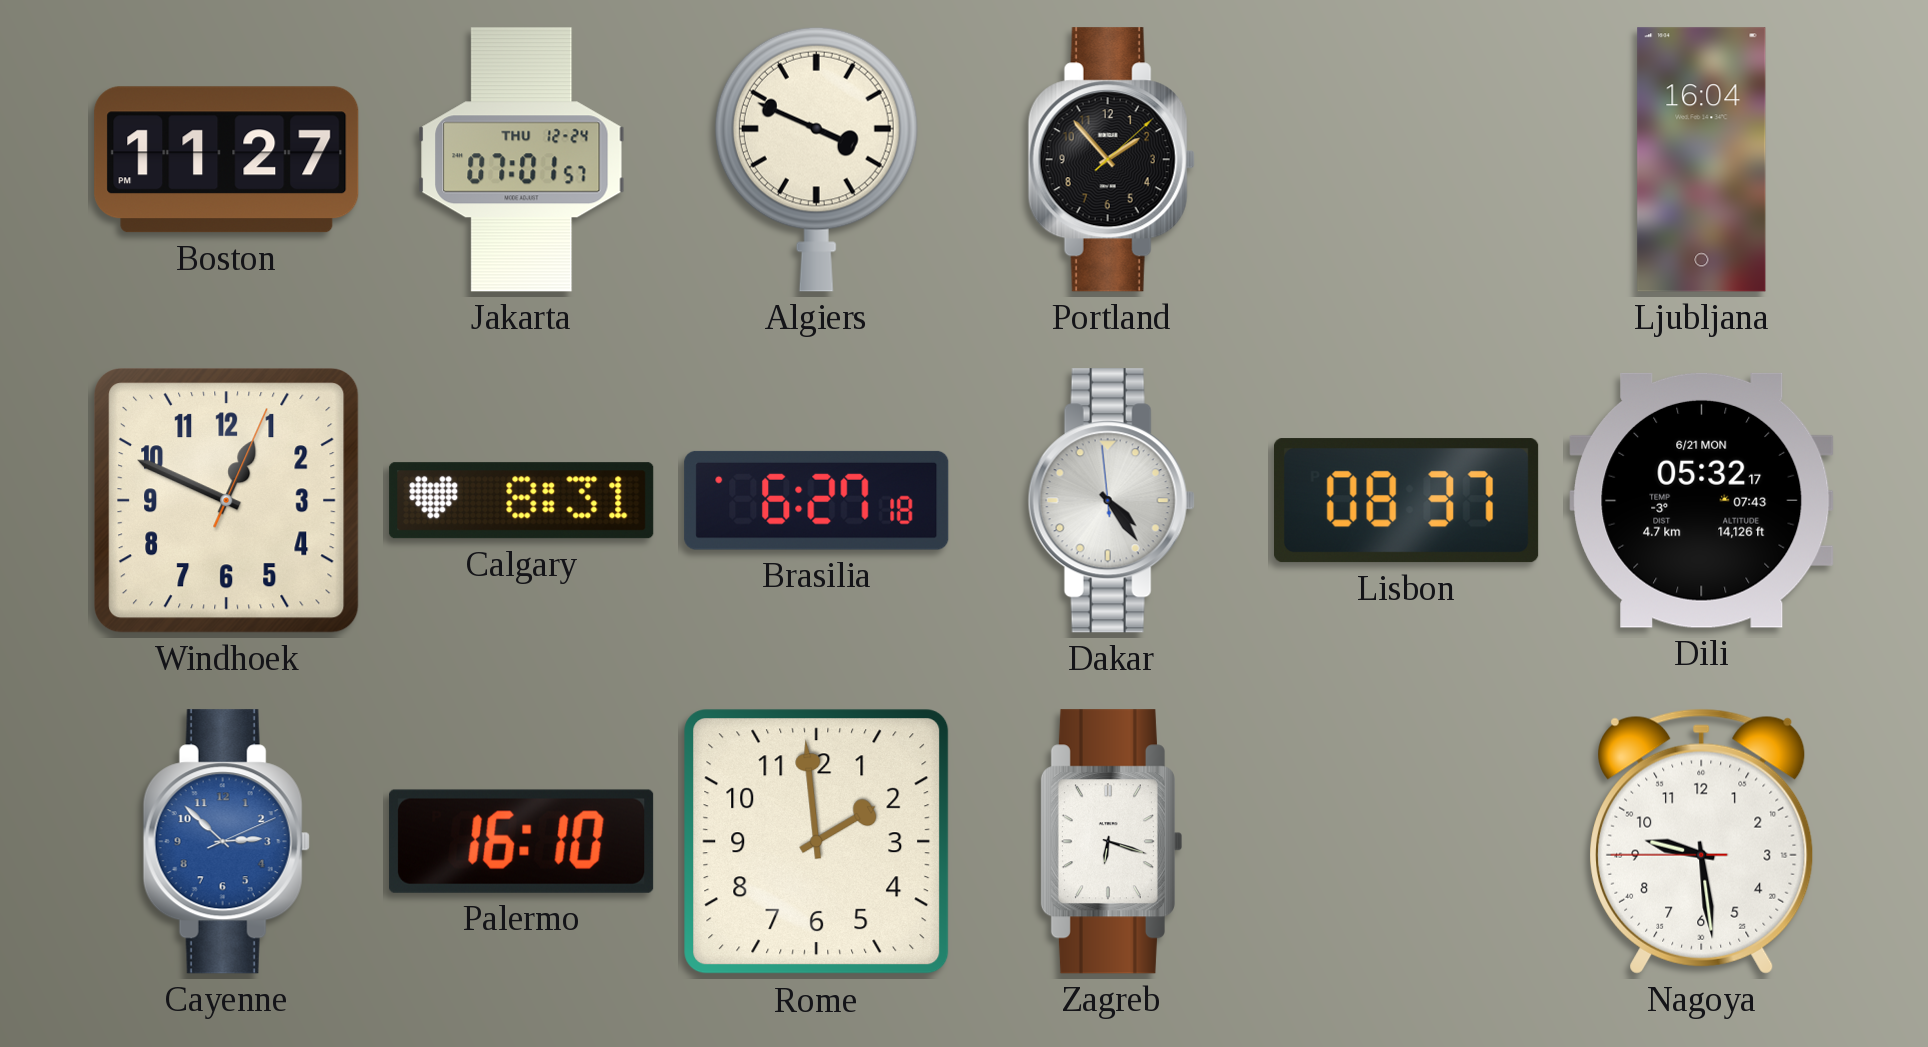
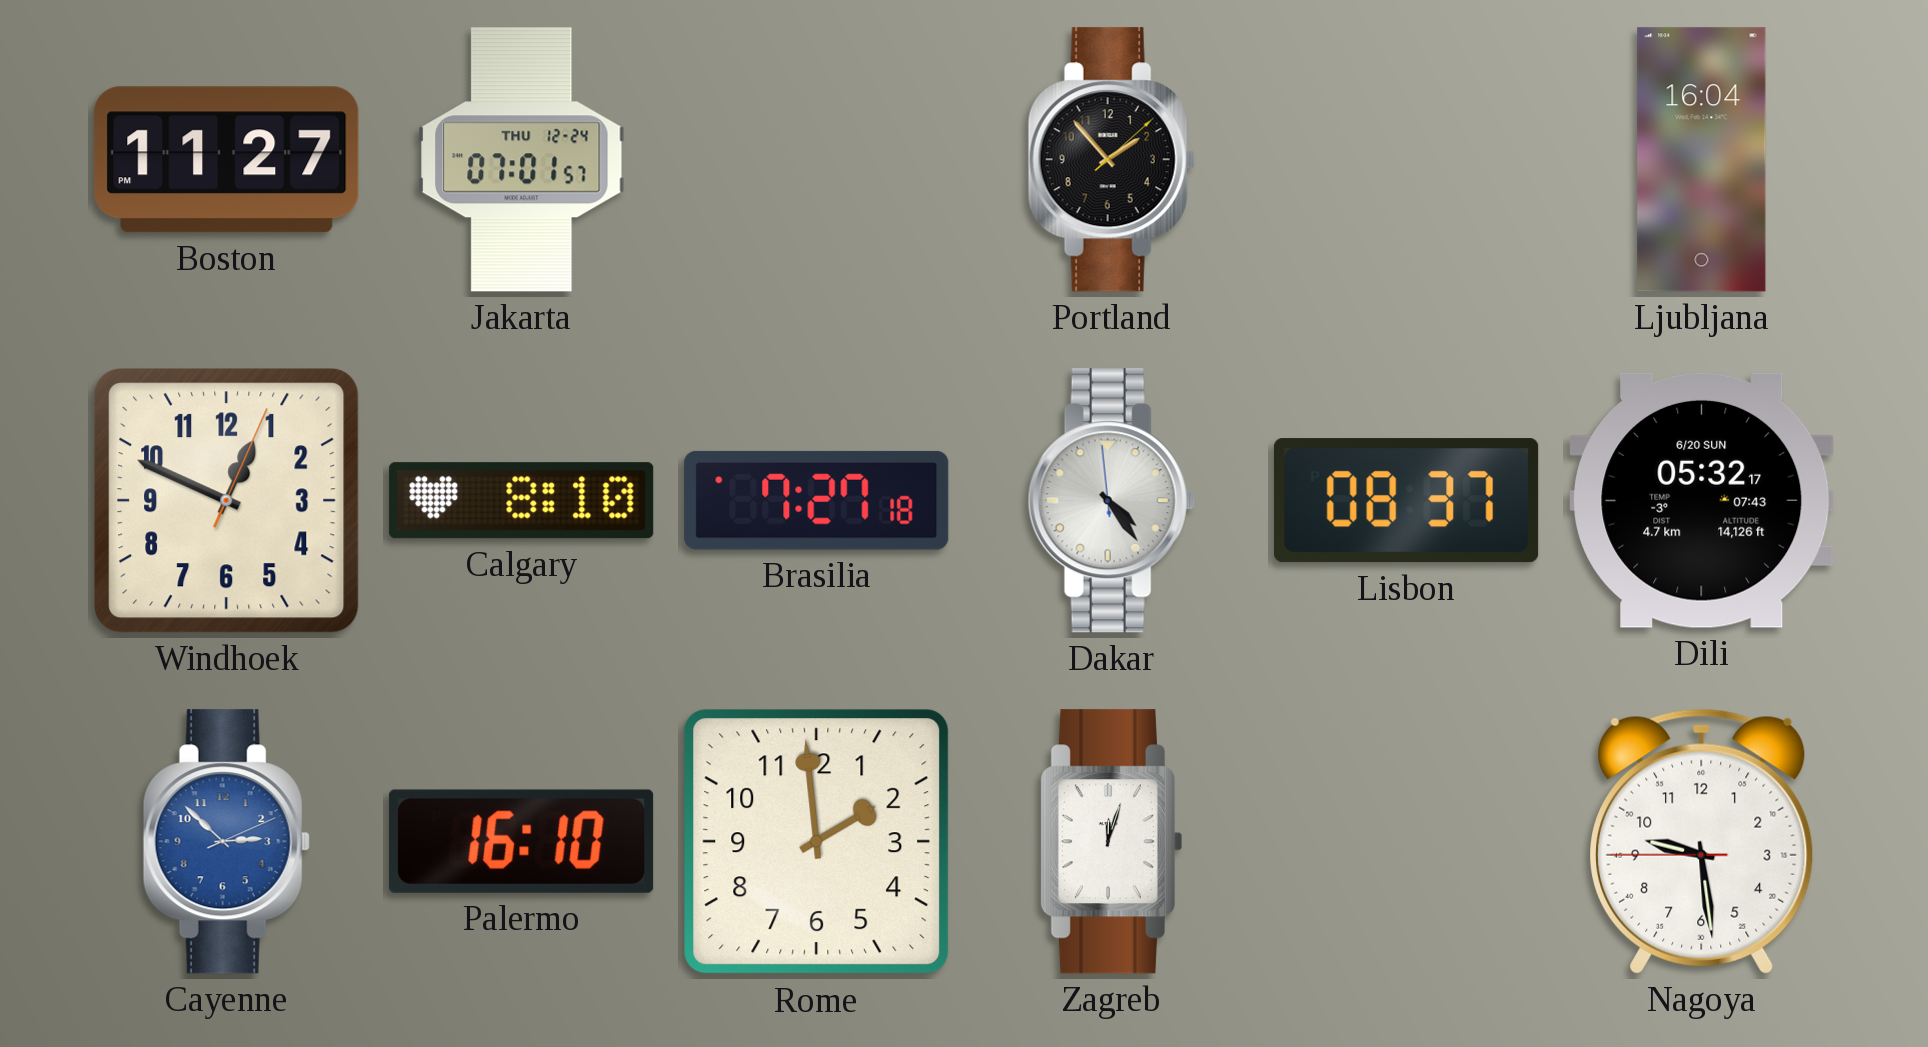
Algiers: 3:49 -> none
Calgary: 8:31 -> 8:10
Brasilia: 6:27 -> 7:27
Dili date: 6/21 MON -> 6/20 SUN
Zagreb: 6:18 -> 12:03
